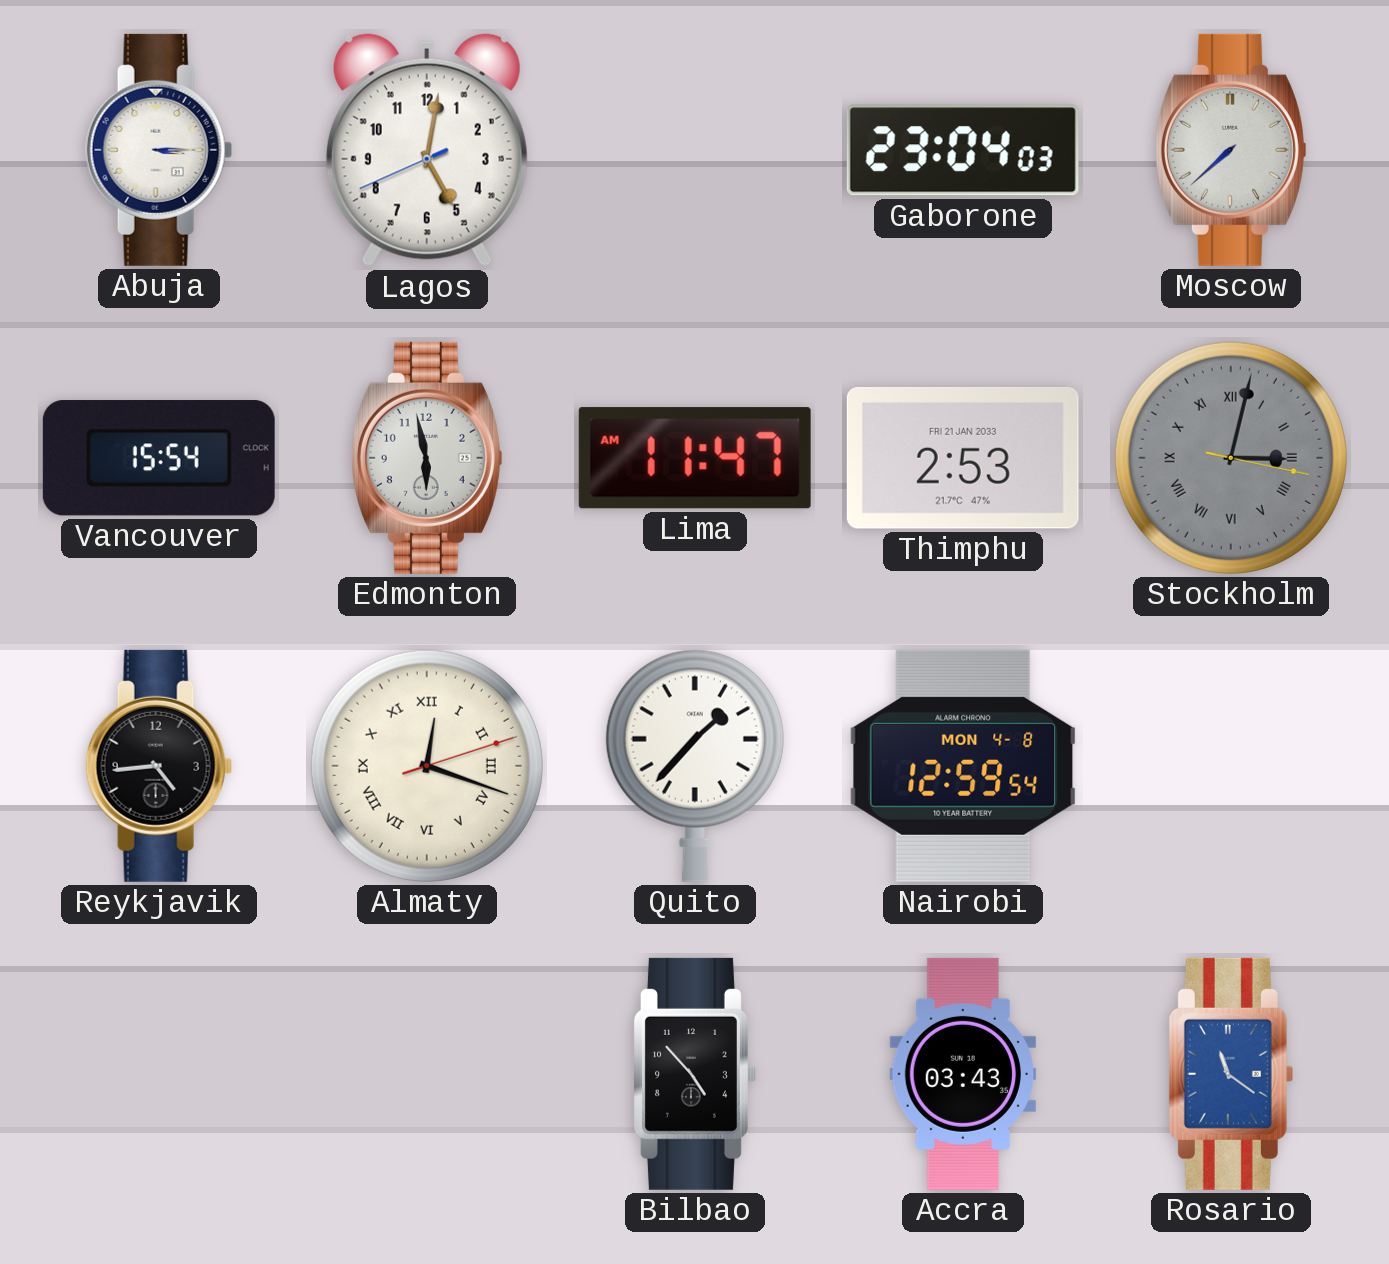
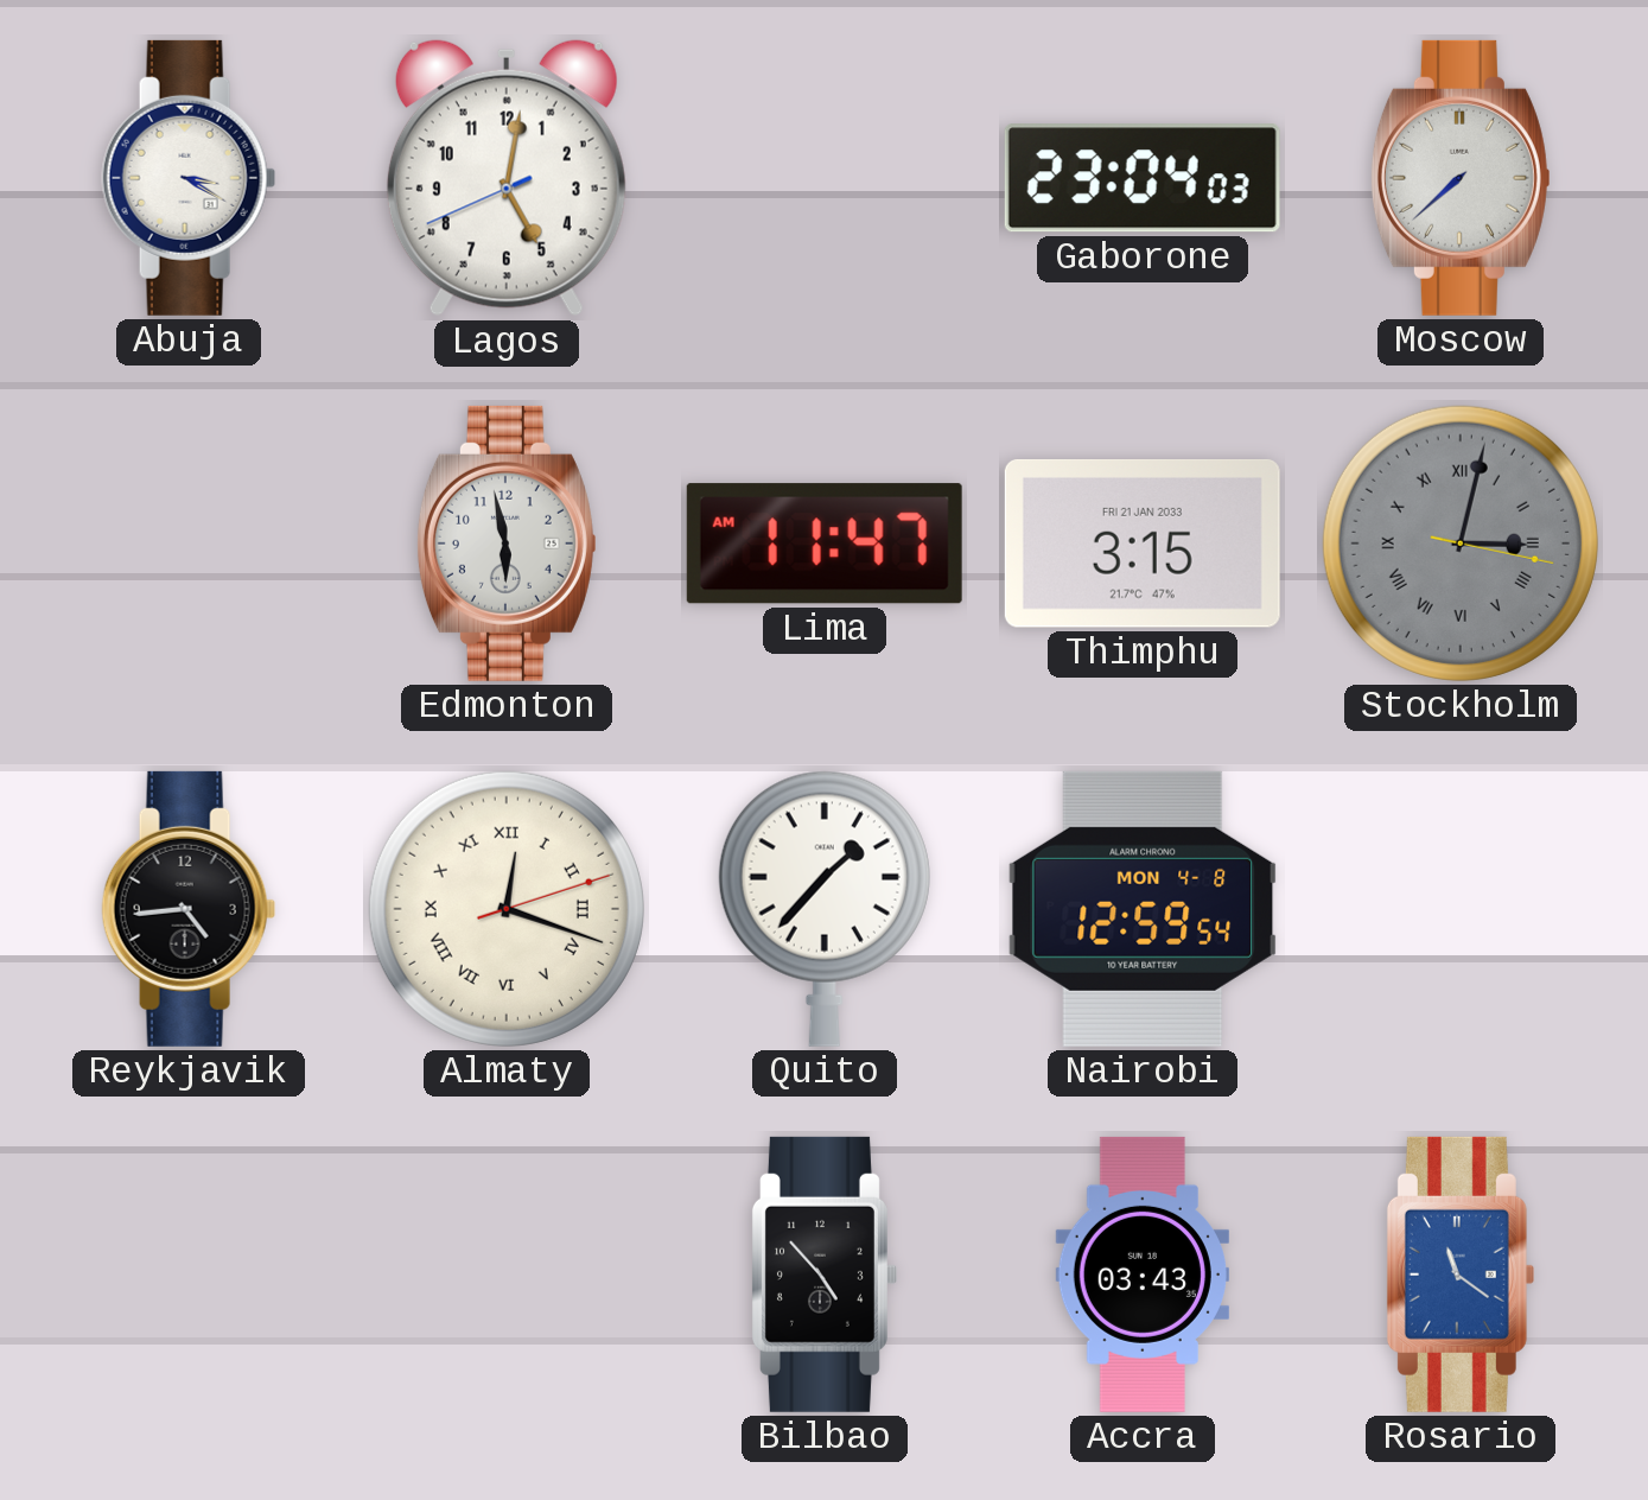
Abuja: 3:15 -> 3:20
Vancouver: 15:54 -> none
Thimphu: 2:53 -> 3:15
